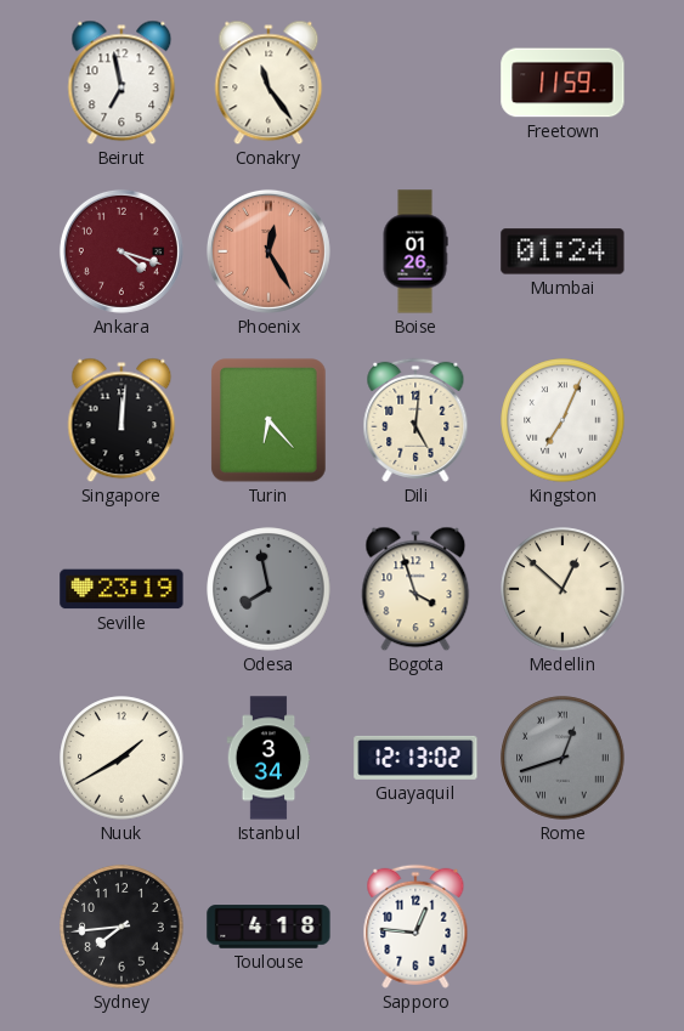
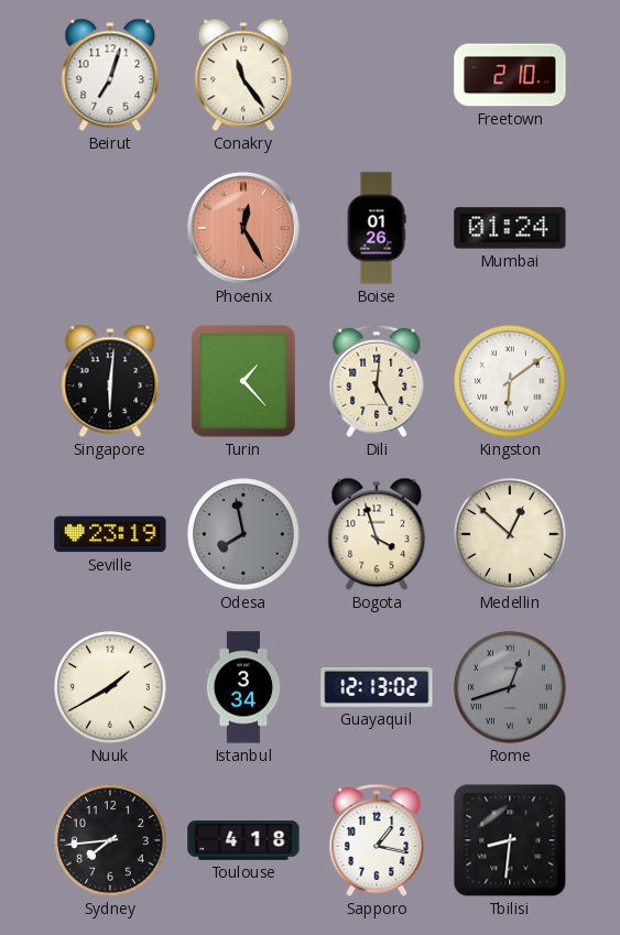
Beirut: 6:58 -> 7:03
Freetown: 11:59 -> 2:10
Ankara: 4:18 -> none
Singapore: 12:01 -> 6:01
Turin: 6:23 -> 1:23
Kingston: 7:04 -> 6:09
Sapporo: 12:46 -> 1:17
Tbilisi: none -> 8:31
